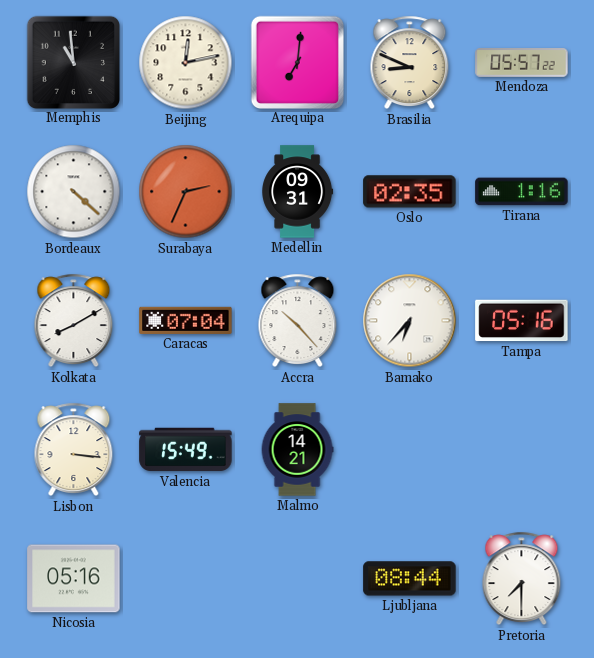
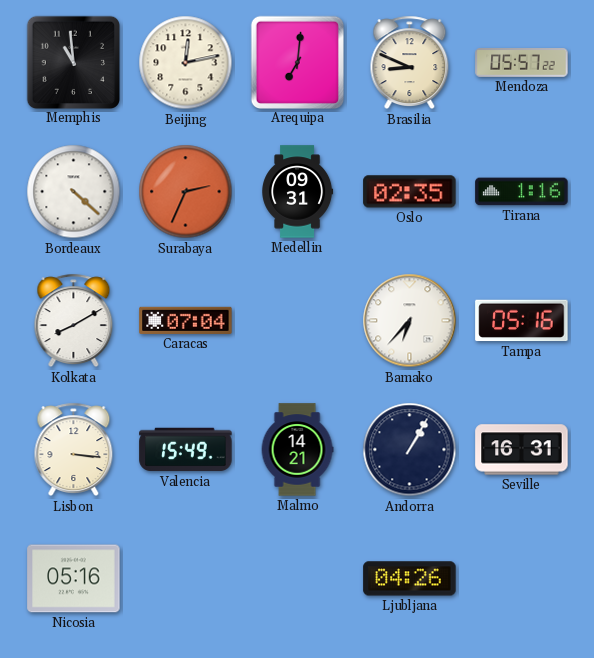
Accra: 10:23 -> none
Andorra: none -> 1:05
Seville: none -> 16:31
Ljubljana: 08:44 -> 04:26
Pretoria: 7:30 -> none
